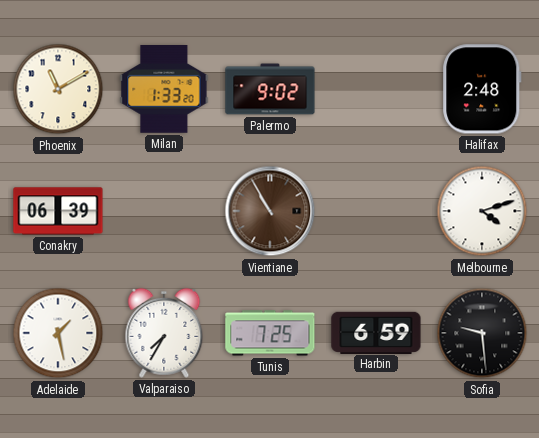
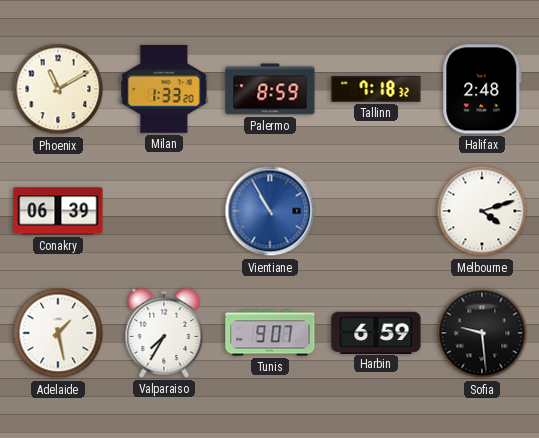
Palermo: 9:02 -> 8:59
Tallinn: none -> 7:18
Vientiane dial: brown -> blue
Tunis: 7:25 -> 9:07
